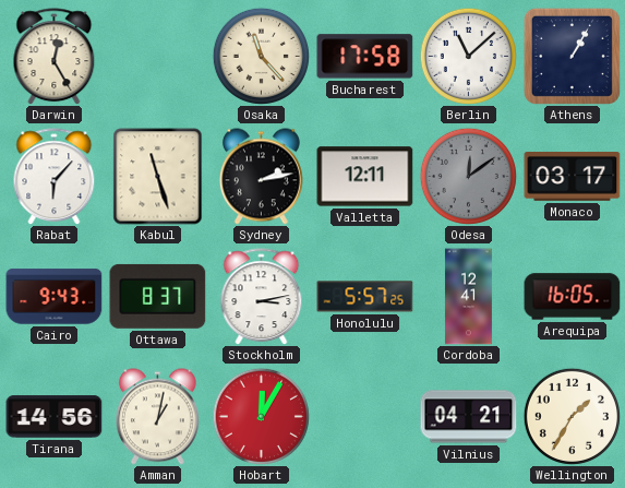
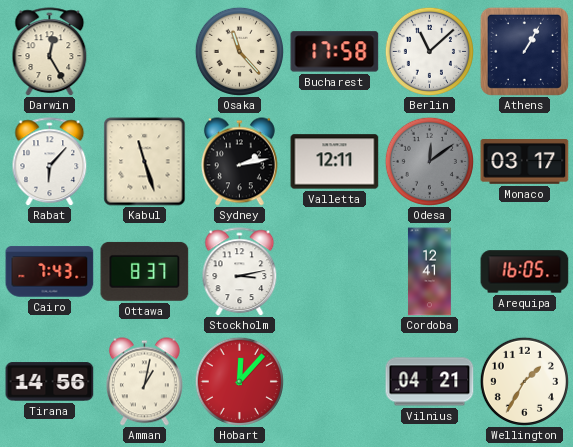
Cairo: 9:43 -> 7:43
Honolulu: 5:57 -> none
Hobart: 12:05 -> 12:07
